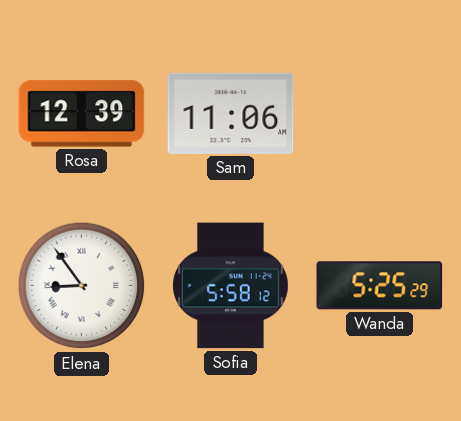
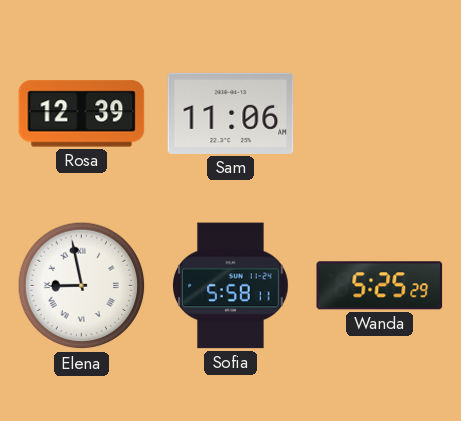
Elena: 8:54 -> 8:58
Sofia: 5:58:12 -> 5:58:11
